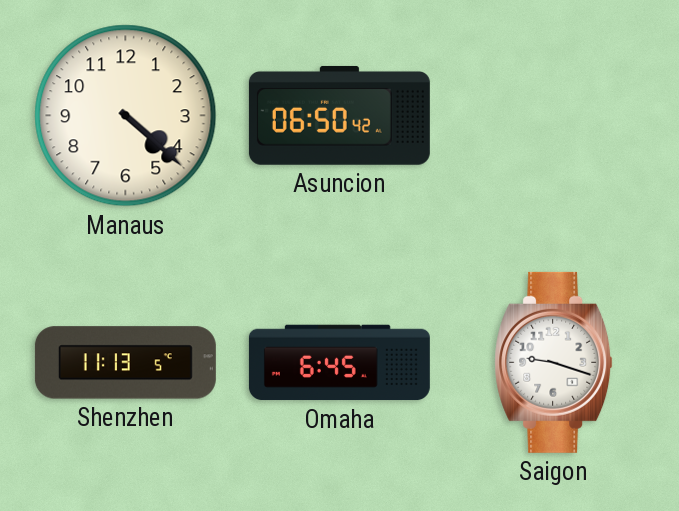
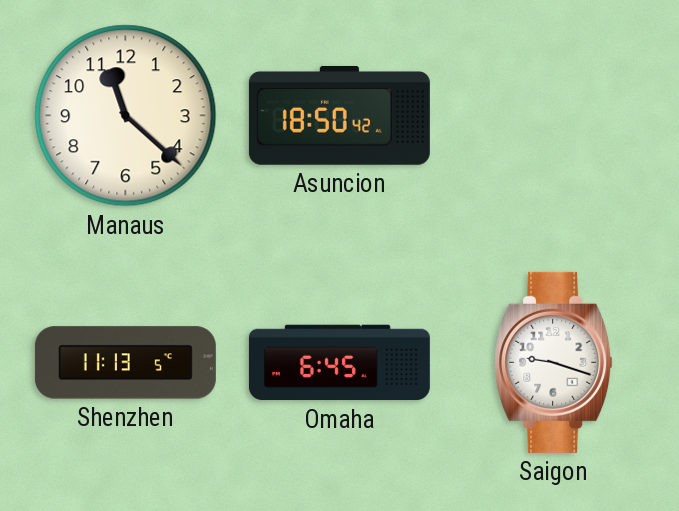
Manaus: 4:22 -> 11:22
Asuncion: 06:50 -> 18:50
